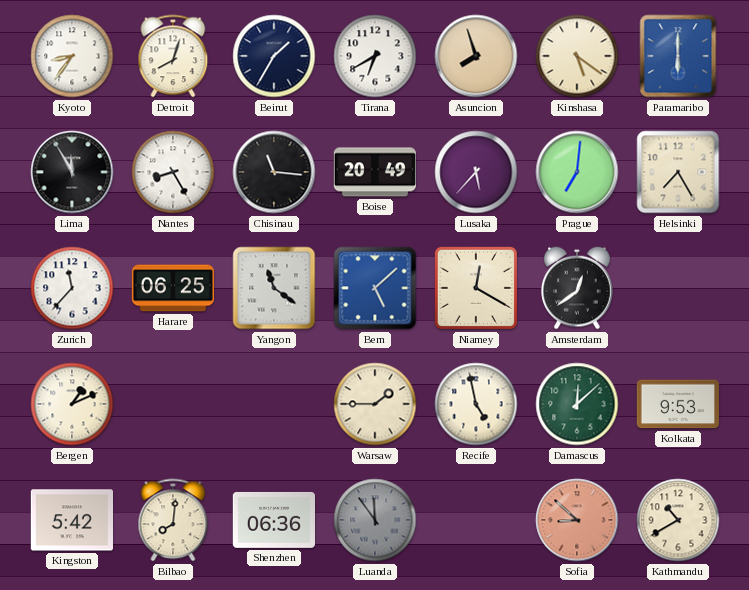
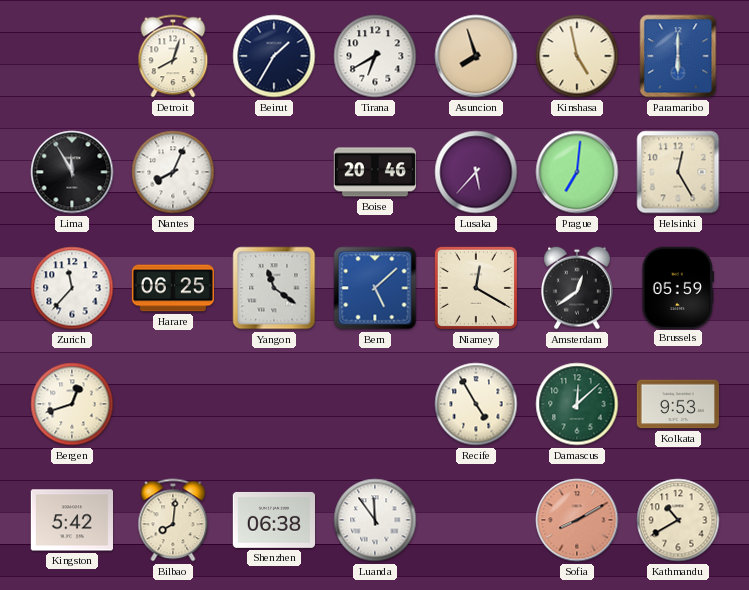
Kyoto: 8:36 -> none
Kinshasa: 5:21 -> 4:58
Nantes: 8:25 -> 8:04
Chisinau: 11:16 -> none
Boise: 20:49 -> 20:46
Helsinki: 7:25 -> 12:25
Brussels: none -> 05:59
Bergen: 1:11 -> 12:42
Warsaw: 1:45 -> none
Recife: 4:58 -> 4:55
Shenzhen: 06:36 -> 06:38
Luanda dial: grey -> white
Sofia: 8:52 -> 8:10
